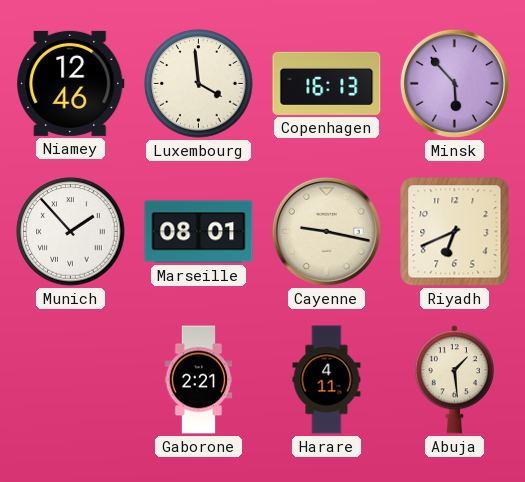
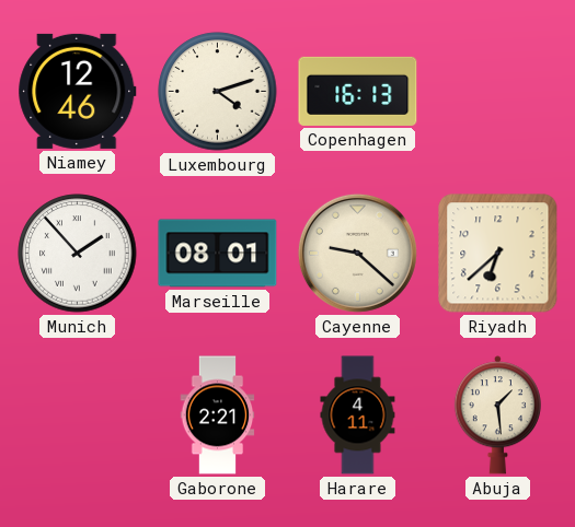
Luxembourg: 3:59 -> 4:12
Minsk: 5:53 -> none
Cayenne: 9:17 -> 9:22
Riyadh: 6:41 -> 6:38
